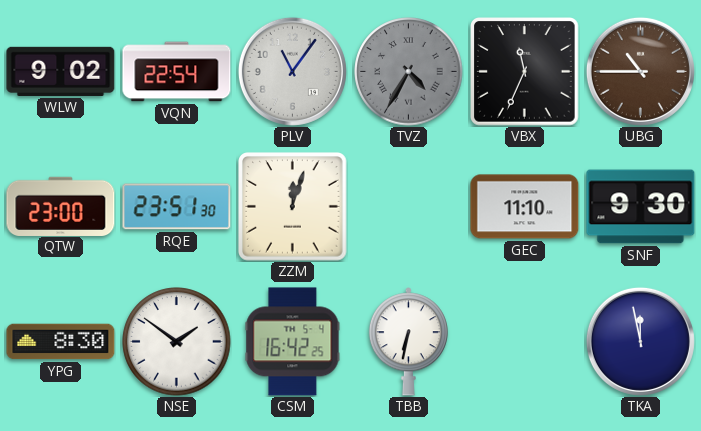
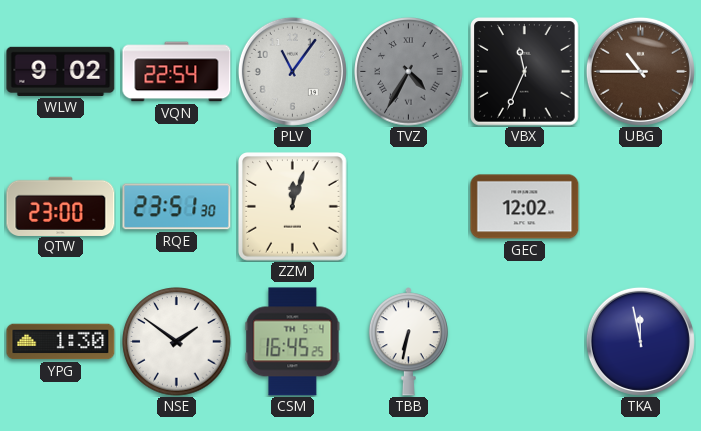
GEC: 11:10 -> 12:02
SNF: 9:30 -> none
YPG: 8:30 -> 1:30
CSM: 16:42 -> 16:45
